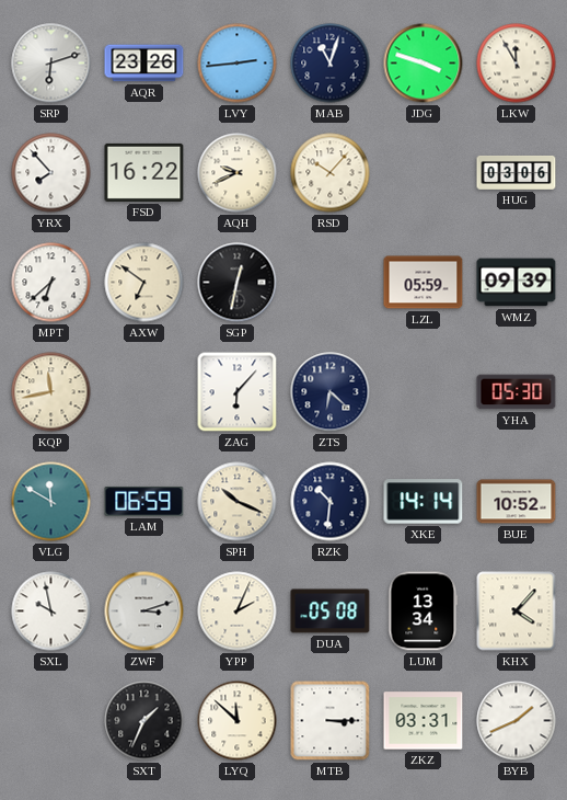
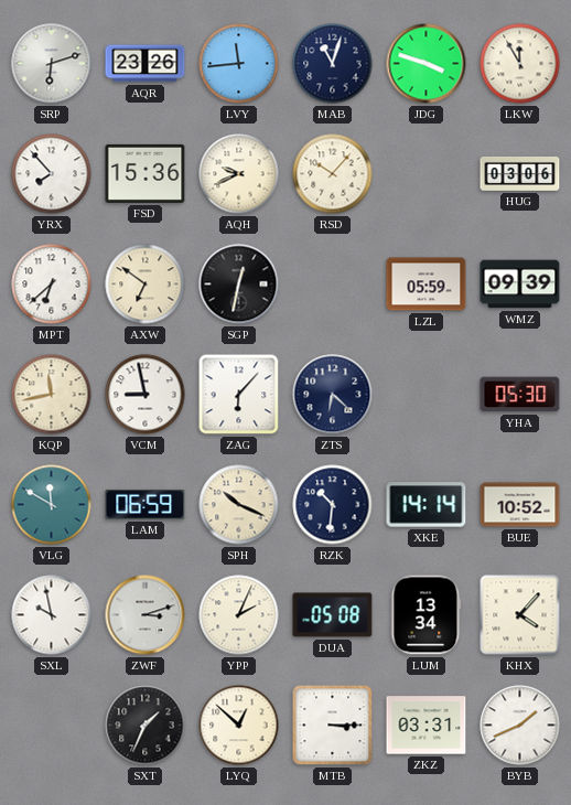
LVY: 2:44 -> 11:44
FSD: 16:22 -> 15:36
VCM: none -> 8:58
LYQ: 11:52 -> 12:52
